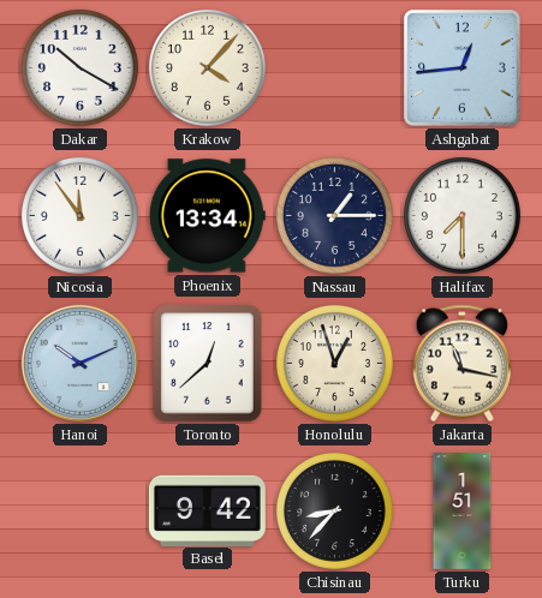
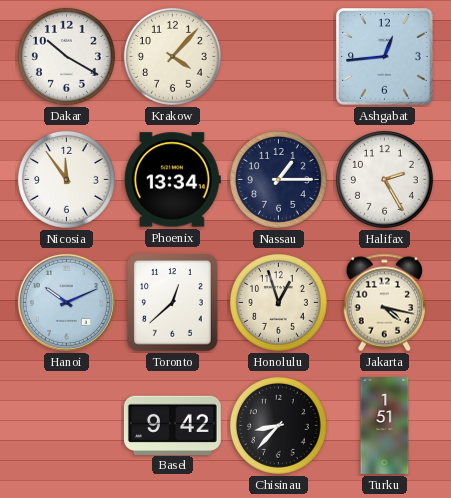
Halifax: 7:30 -> 2:25
Jakarta: 11:17 -> 4:17
